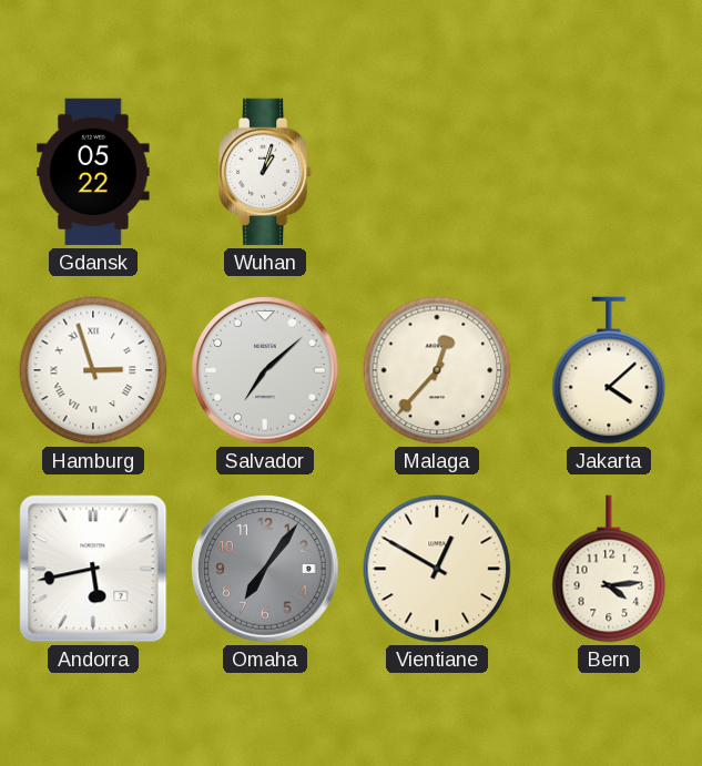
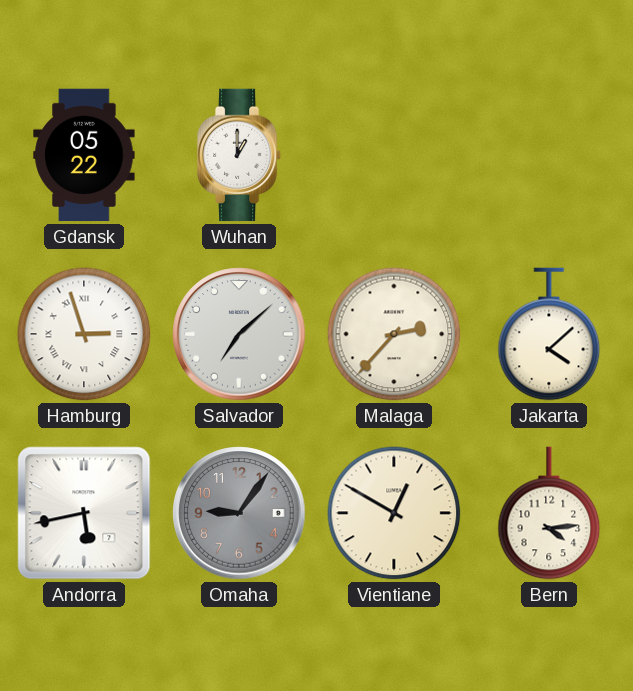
Wuhan: 1:03 -> 1:00
Malaga: 12:37 -> 2:37
Omaha: 7:06 -> 9:06
